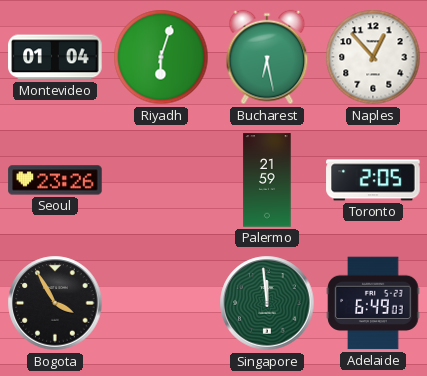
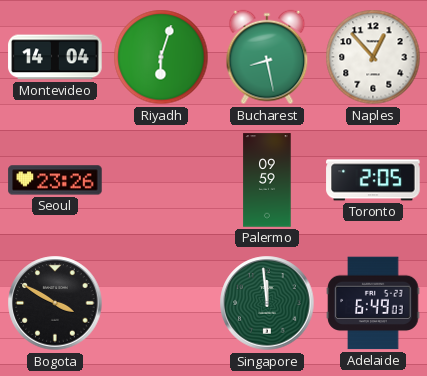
Montevideo: 01:04 -> 14:04
Bucharest: 6:28 -> 8:28
Palermo: 21:59 -> 09:59
Bogota: 3:55 -> 3:50
